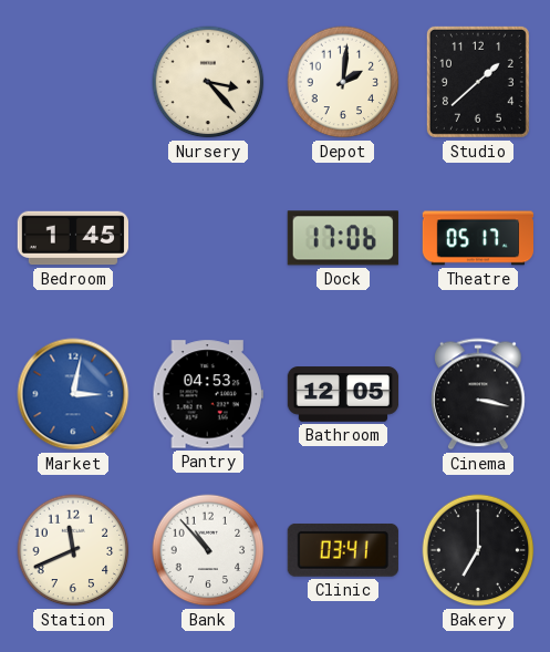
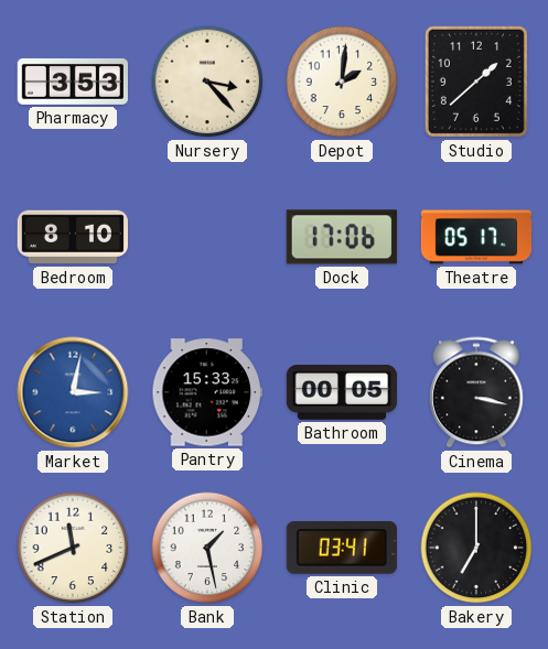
Pharmacy: none -> 3:53
Bedroom: 1:45 -> 8:10
Pantry: 04:53 -> 15:33
Bathroom: 12:05 -> 00:05
Bank: 10:53 -> 1:28
